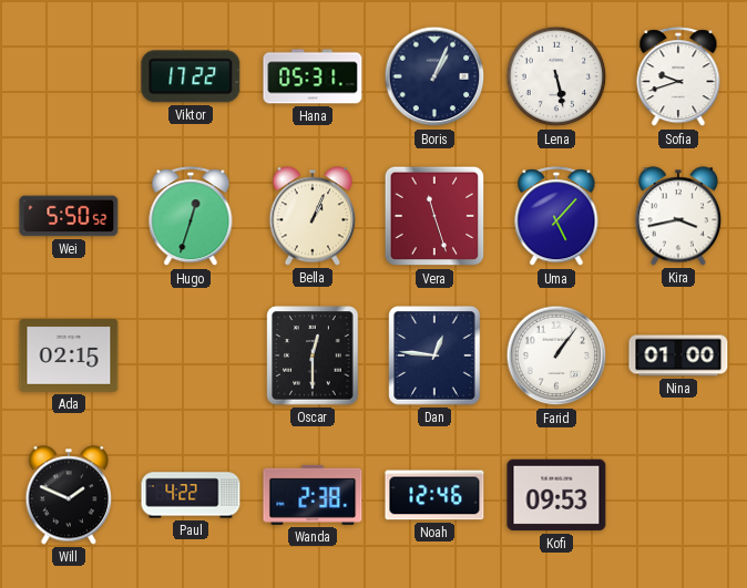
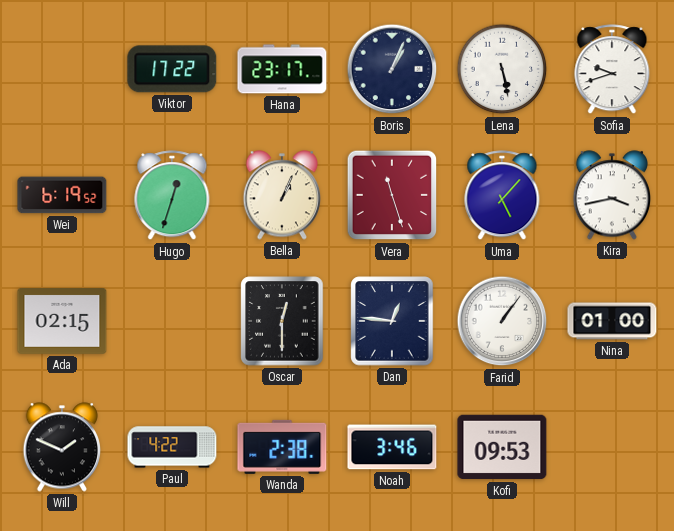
Hana: 05:31 -> 23:17
Wei: 5:50 -> 6:19
Noah: 12:46 -> 3:46
